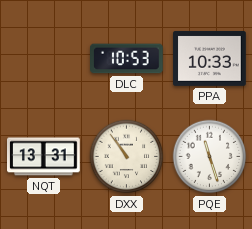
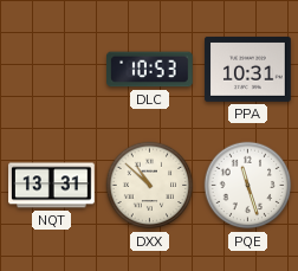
PPA: 10:33 -> 10:31
DXX: 10:54 -> 10:52
